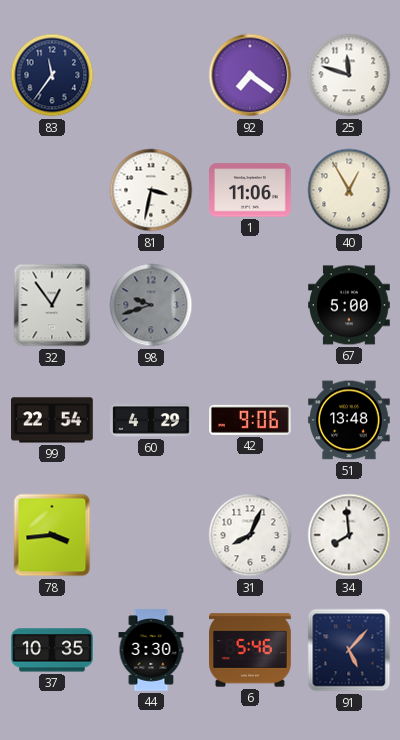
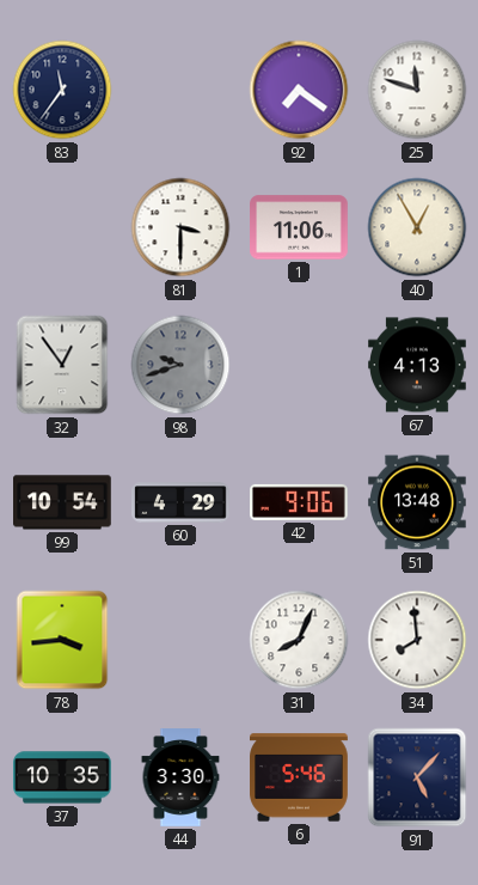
81: 3:32 -> 3:30
67: 5:00 -> 4:13
99: 22:54 -> 10:54
